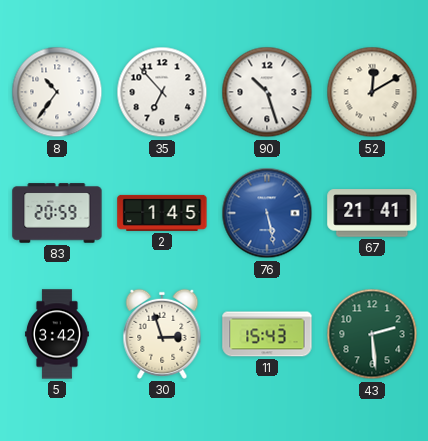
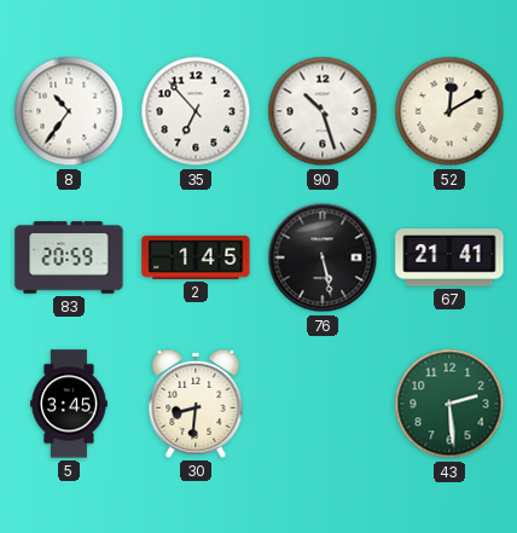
76 dial: blue -> black
5: 3:42 -> 3:45
30: 2:57 -> 8:31
11: 15:43 -> none
